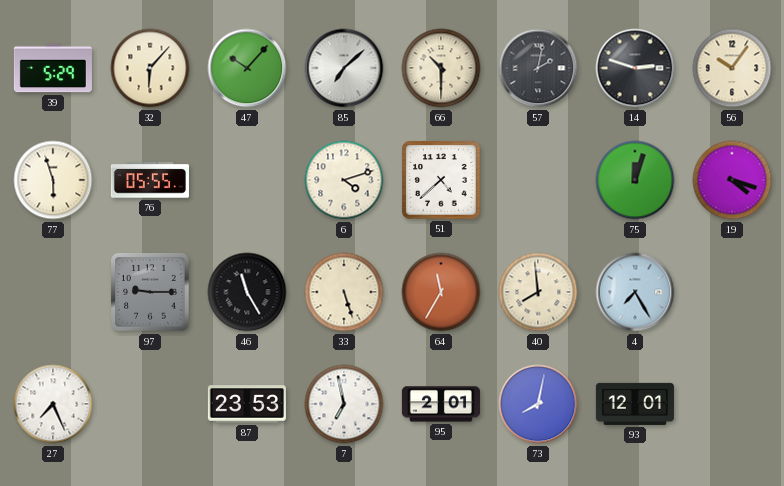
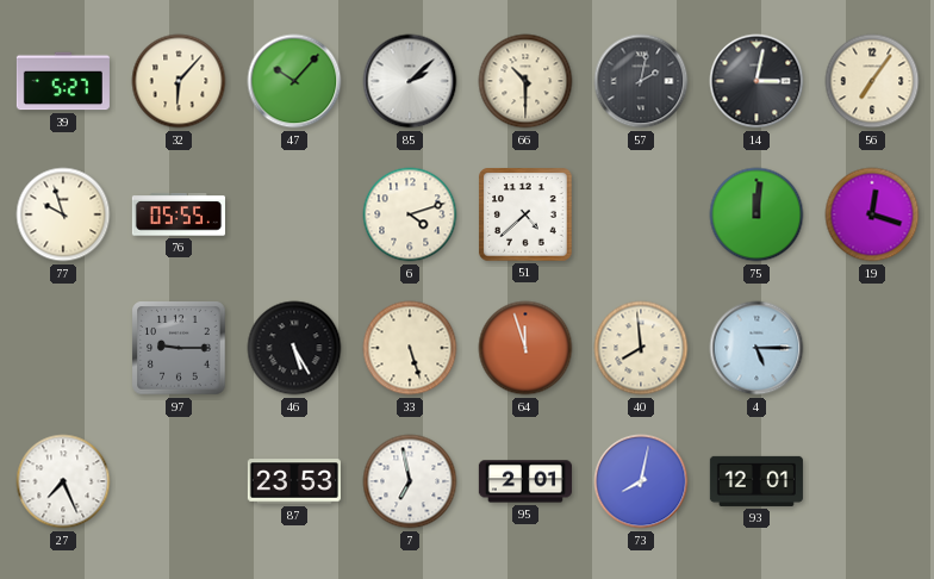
39: 5:29 -> 5:27
85: 7:08 -> 2:08
14: 2:48 -> 3:02
56: 10:06 -> 7:06
77: 5:57 -> 9:57
75: 12:03 -> 12:01
19: 4:18 -> 12:18
46: 11:25 -> 5:25
64: 11:35 -> 11:57
4: 7:25 -> 5:15
